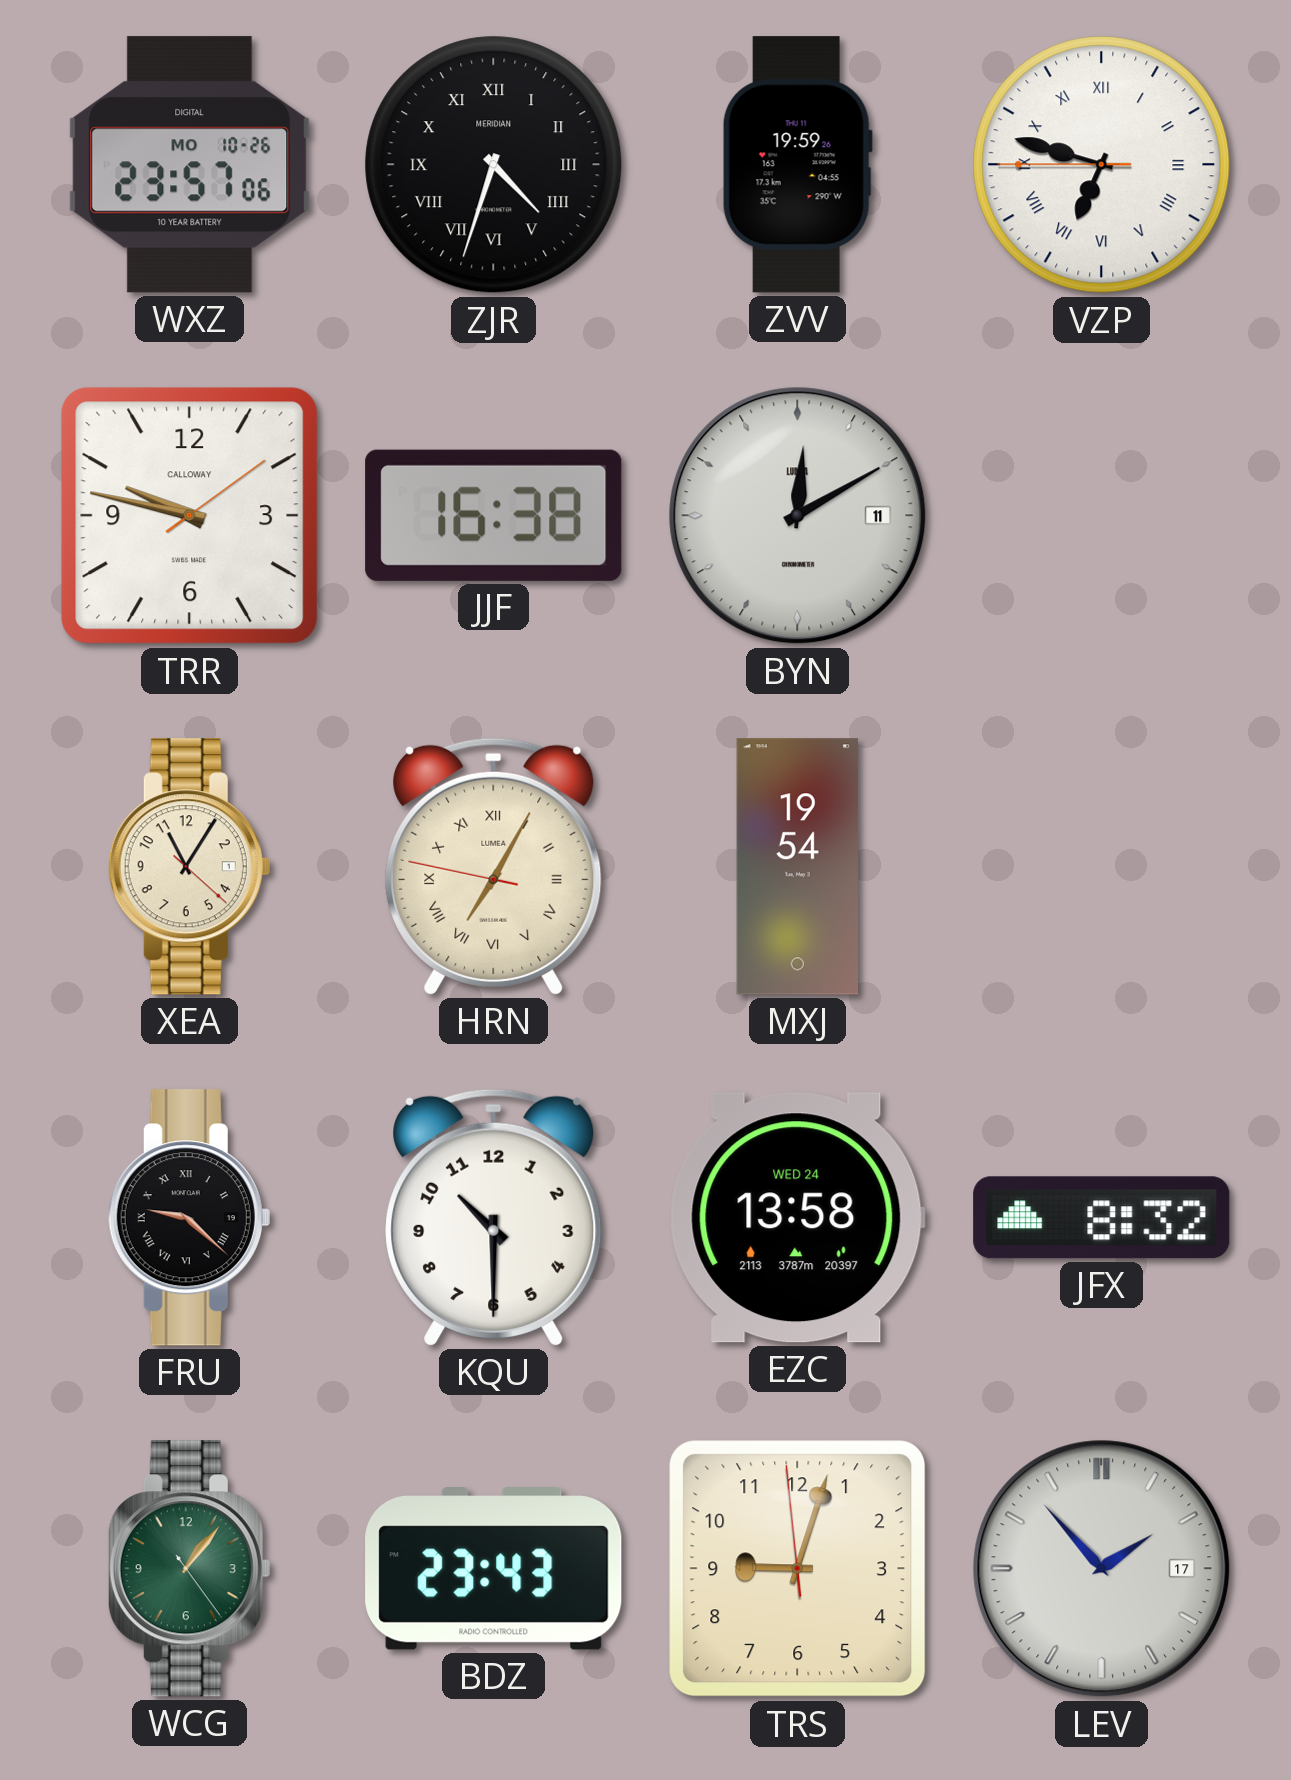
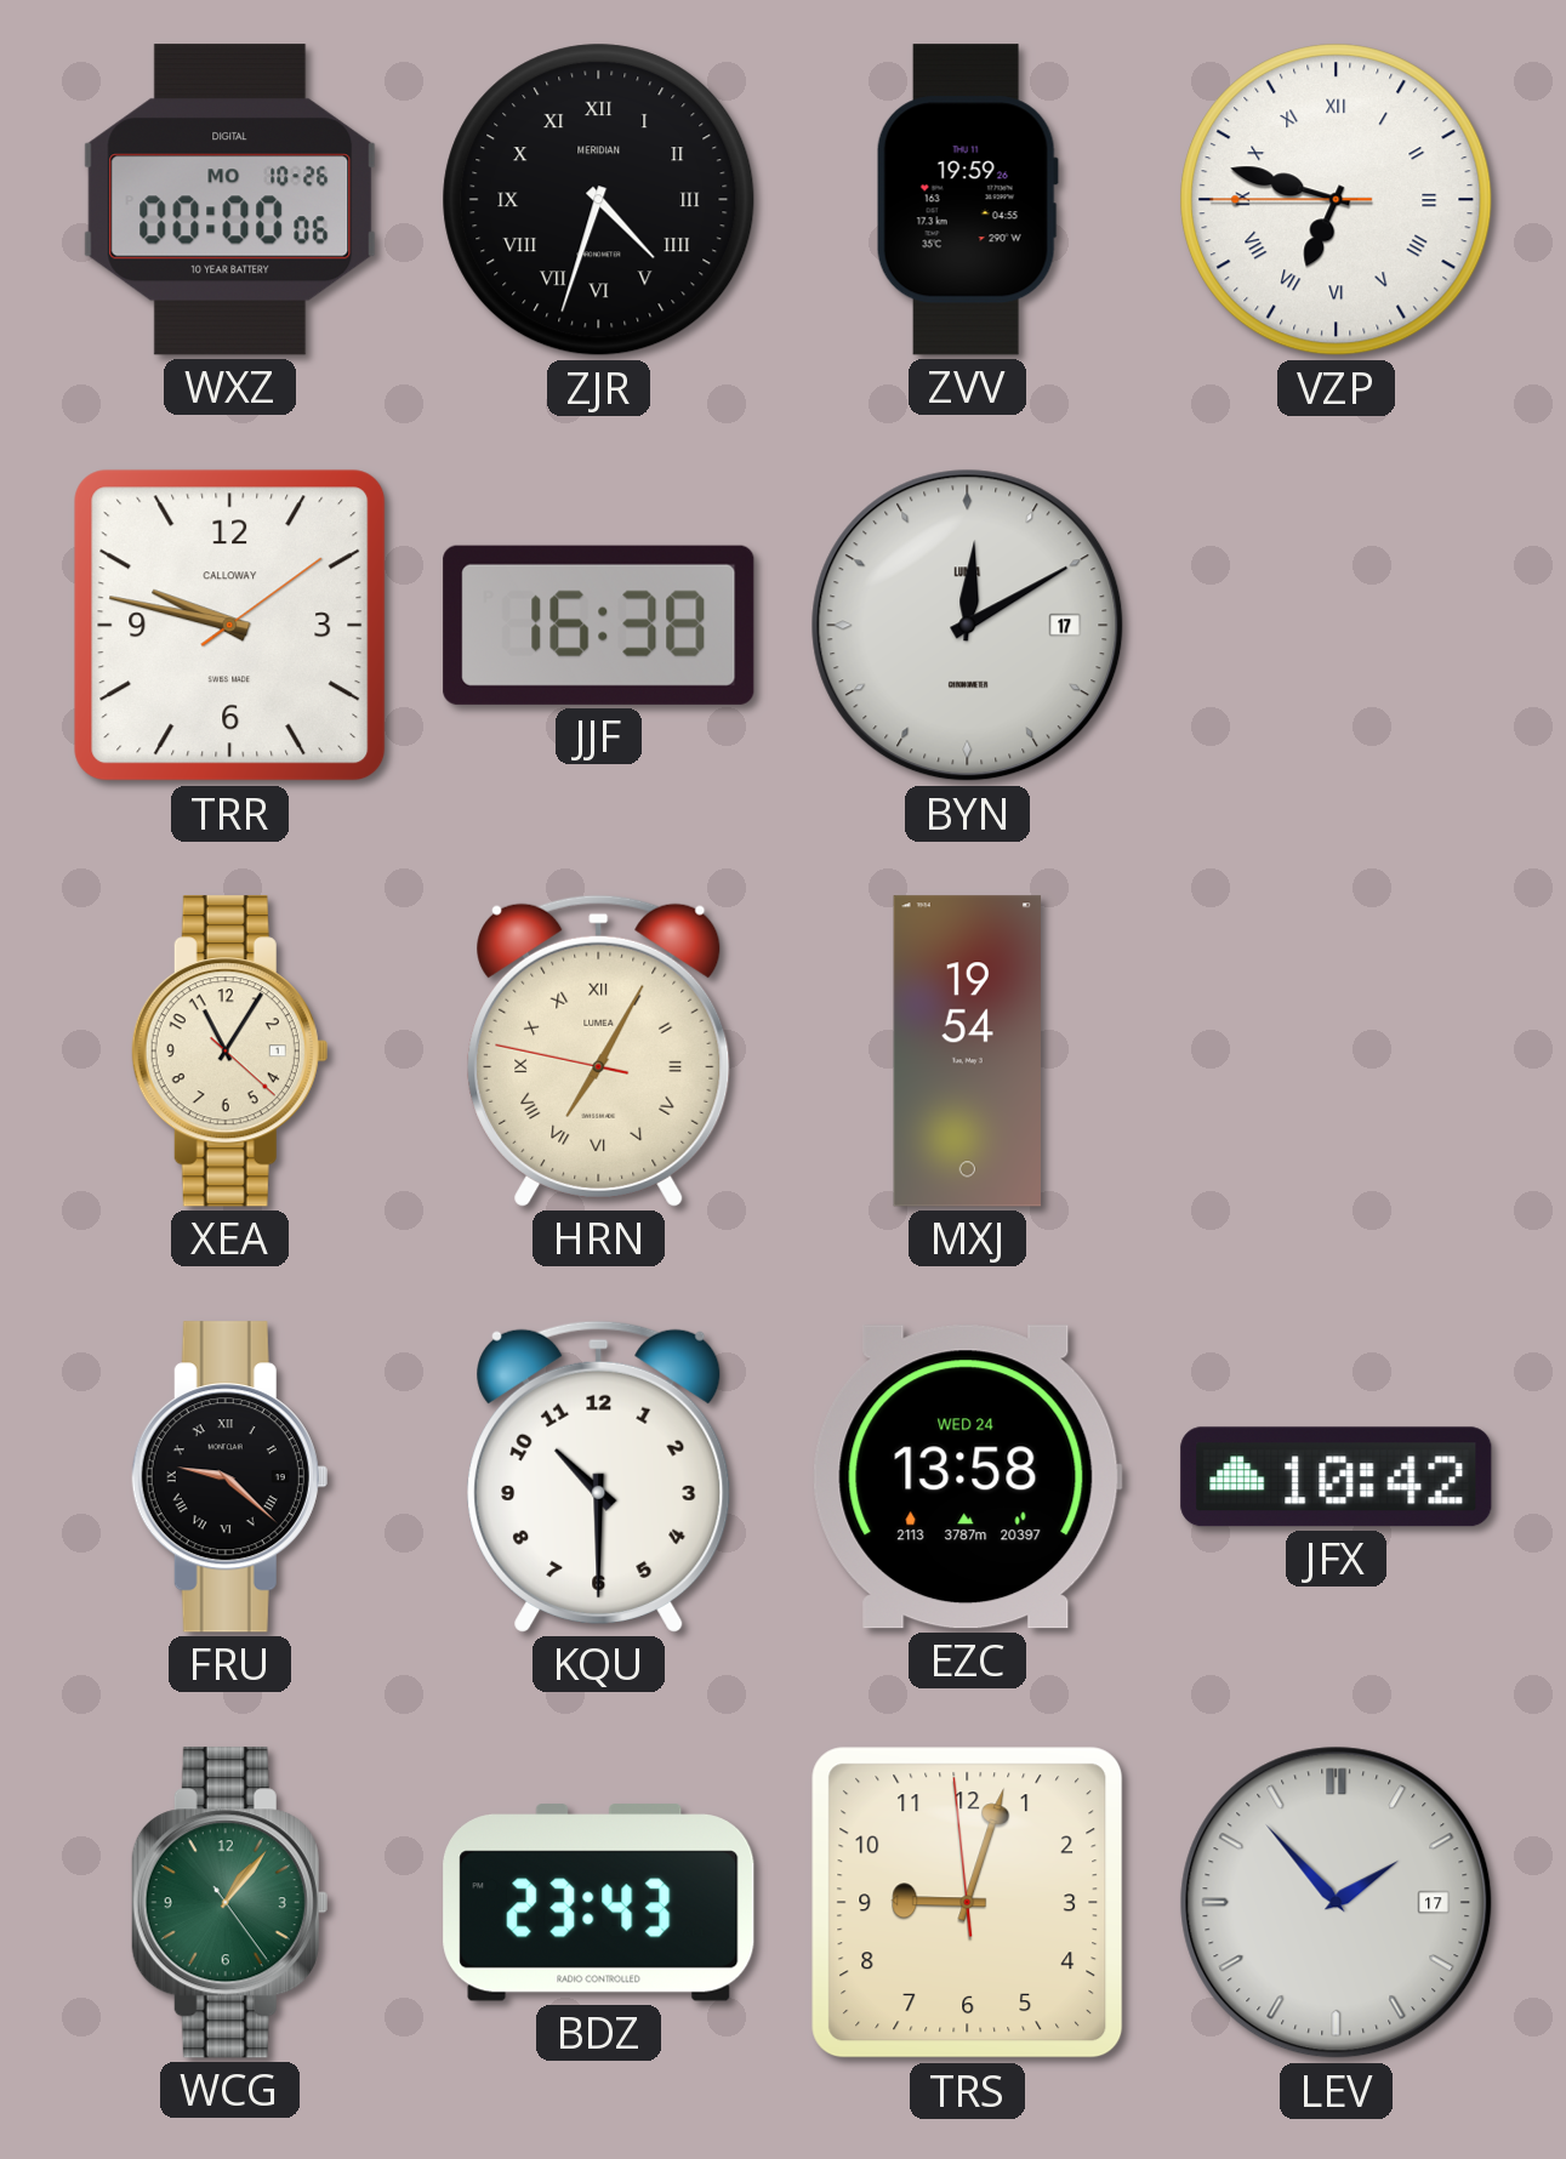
WXZ: 23:57 -> 00:00
BYN date: 11 -> 17
JFX: 8:32 -> 10:42
